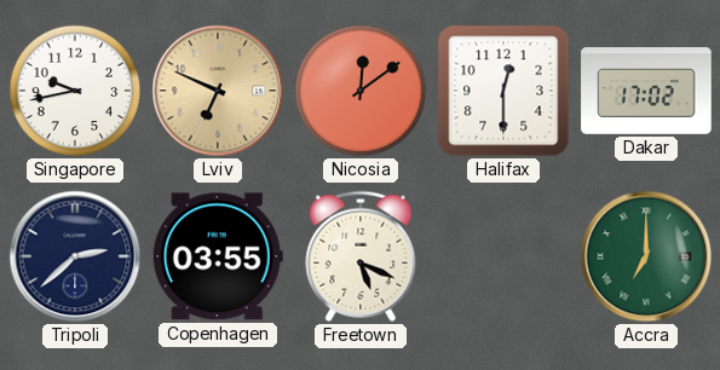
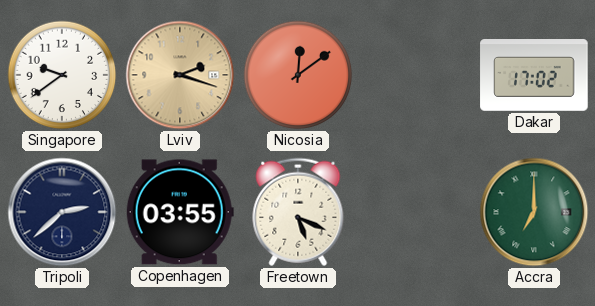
Singapore: 9:43 -> 9:39
Lviv: 6:49 -> 2:18
Halifax: 12:30 -> none
